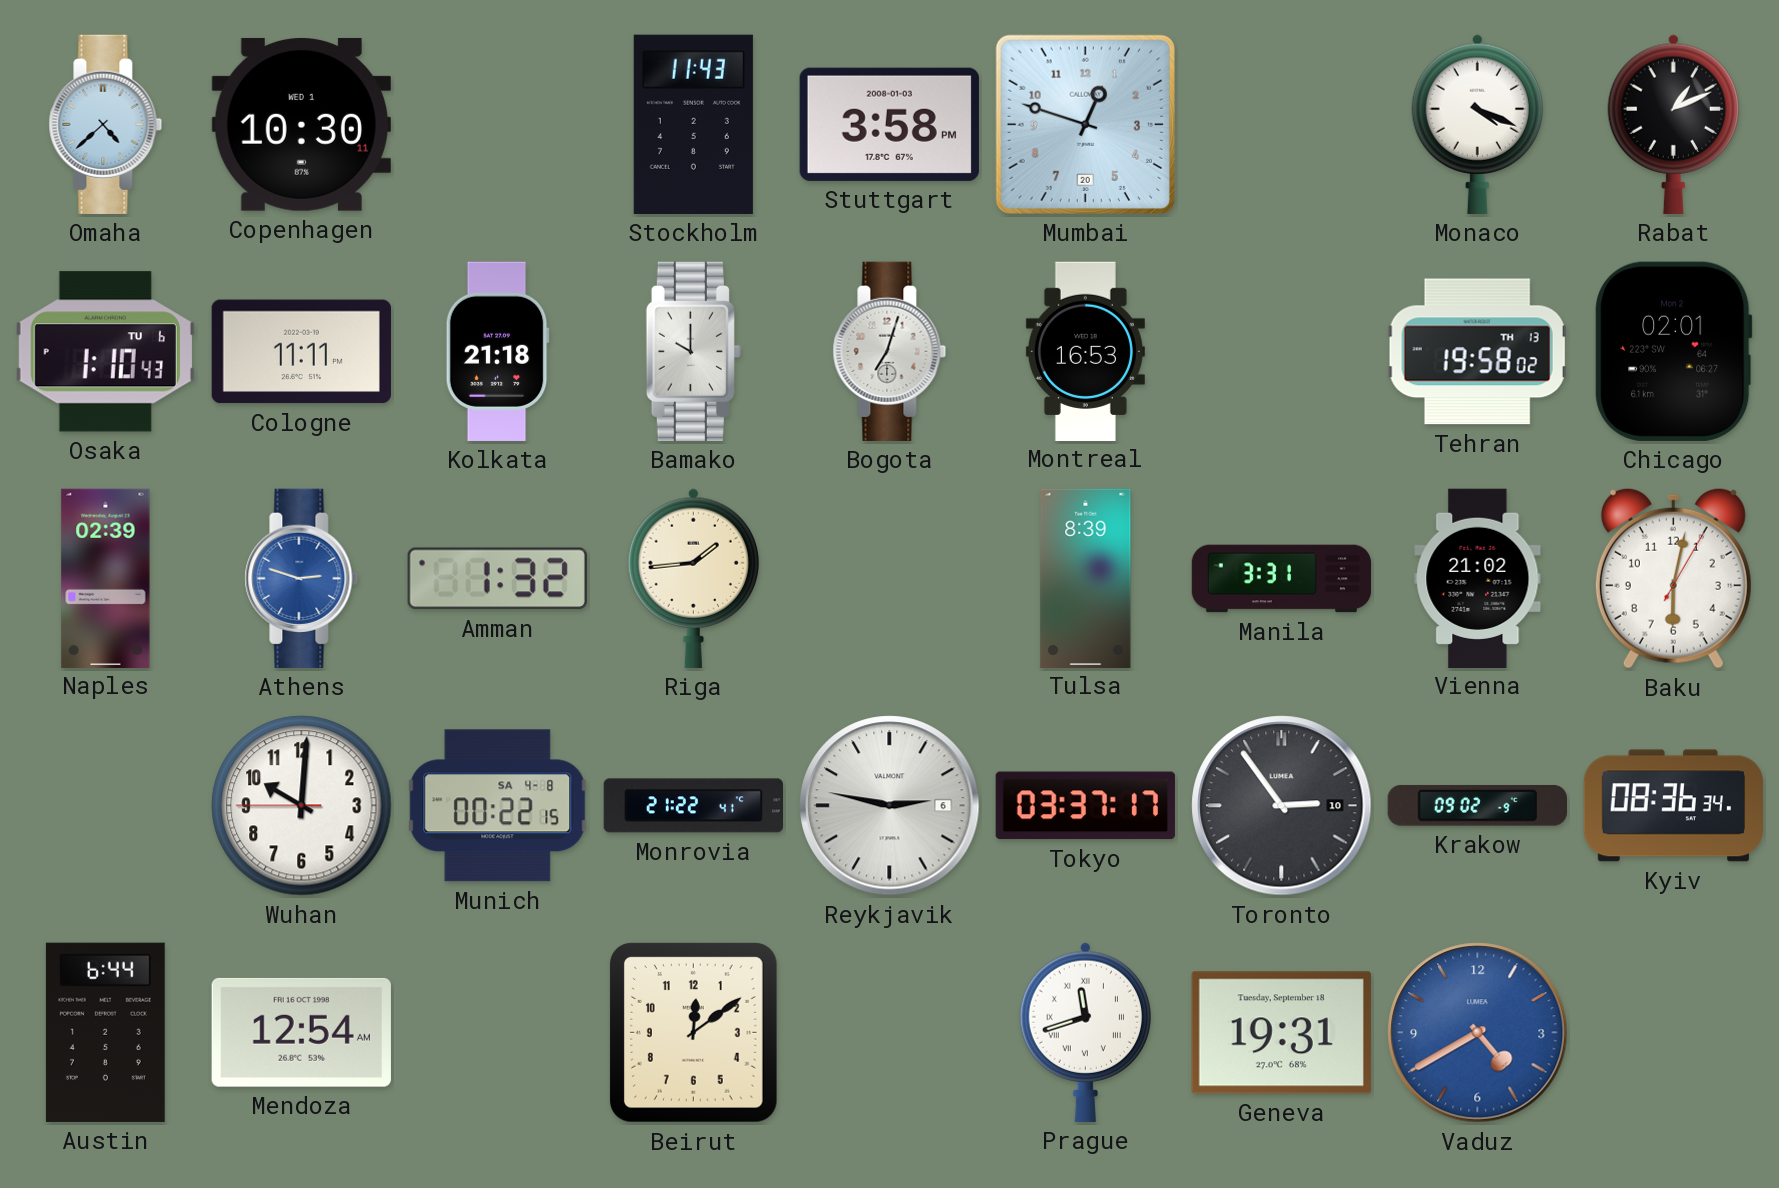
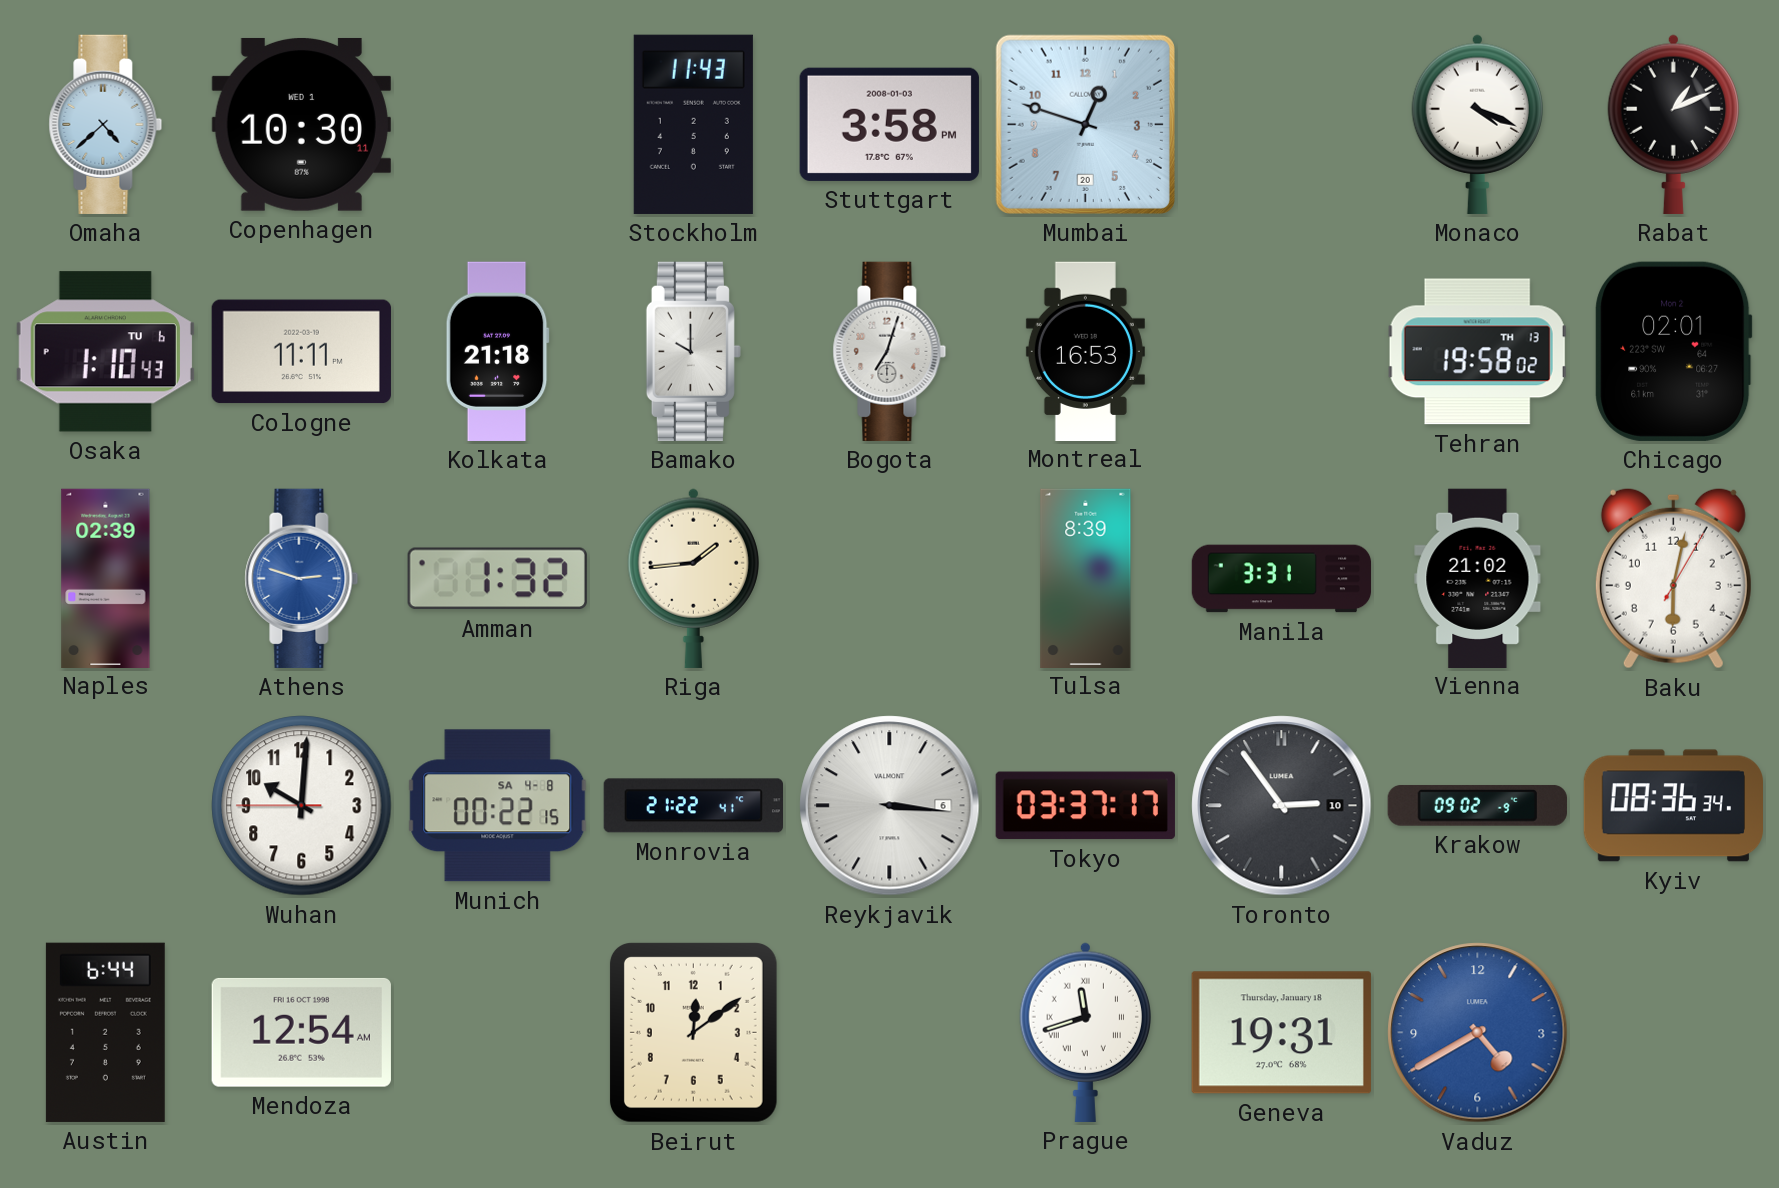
Reykjavik: 2:47 -> 3:16
Geneva date: Tuesday, September 18 -> Thursday, January 18
